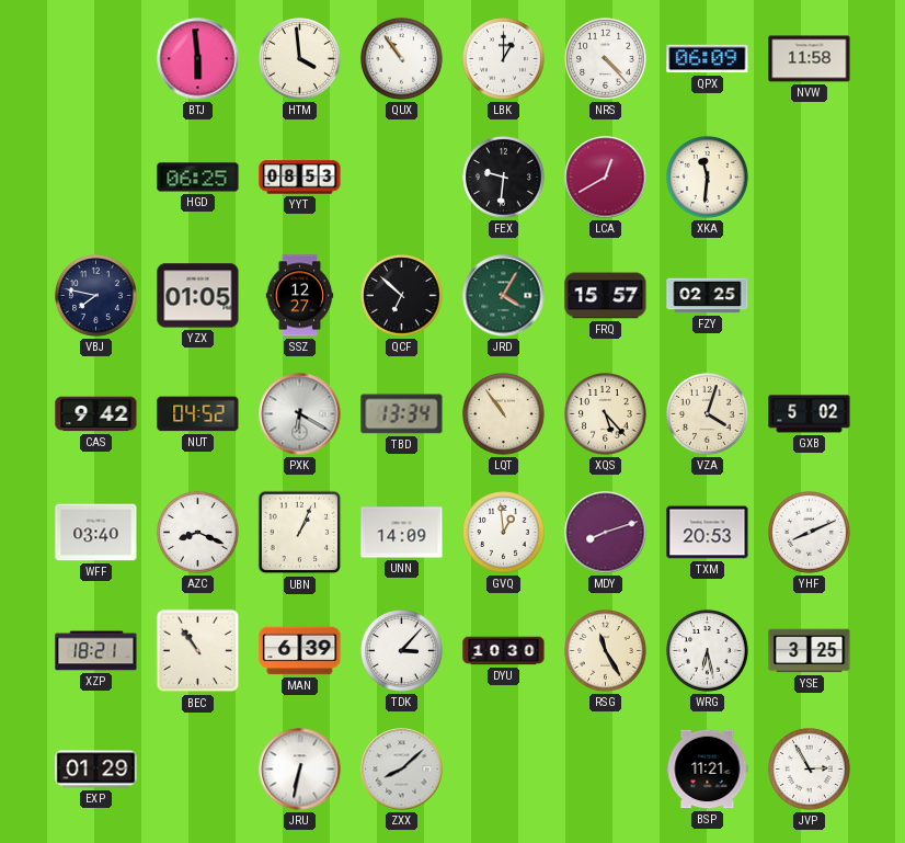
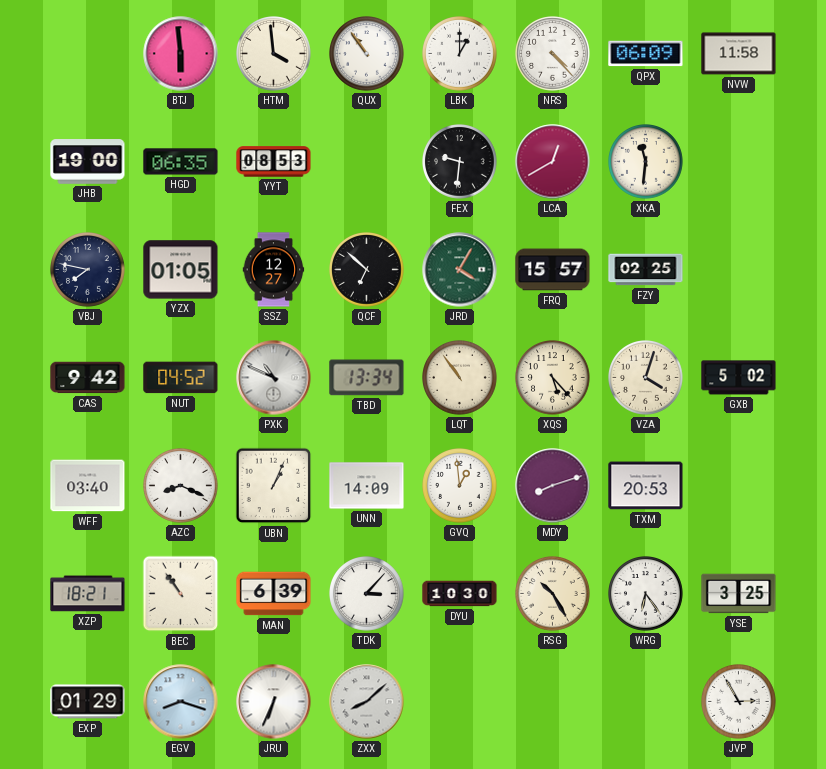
JHB: none -> 19:00
HGD: 06:25 -> 06:35
PXK: 6:20 -> 10:49
YHF: 8:11 -> none
RSG: 11:25 -> 10:25
WRG: 6:28 -> 6:24
EGV: none -> 8:18
JRU: 6:32 -> 6:34
BSP: 11:21 -> none
